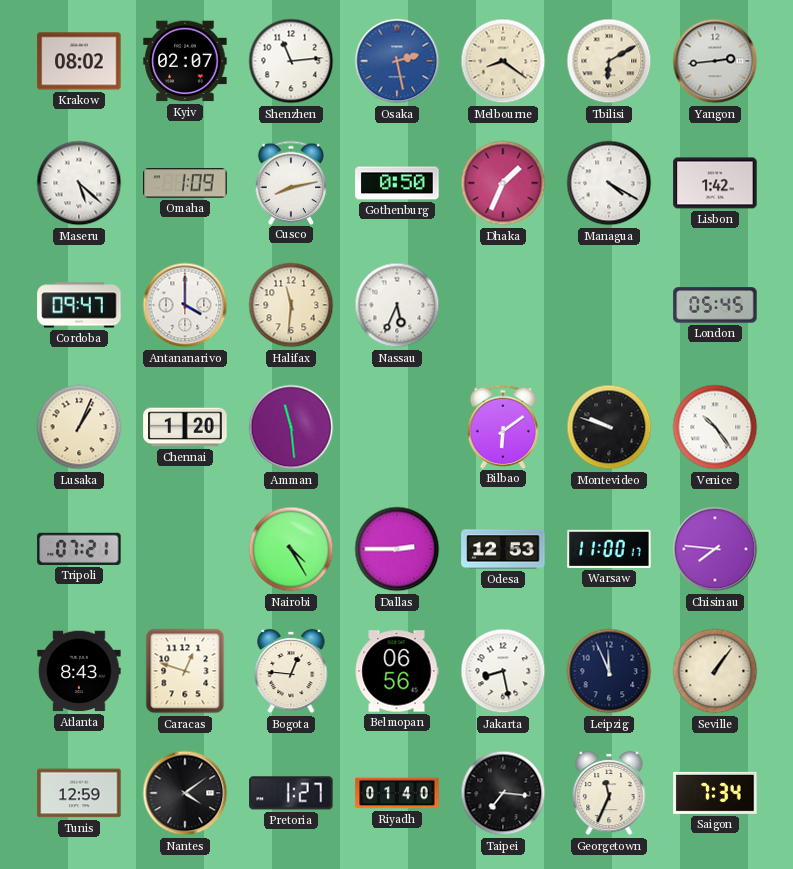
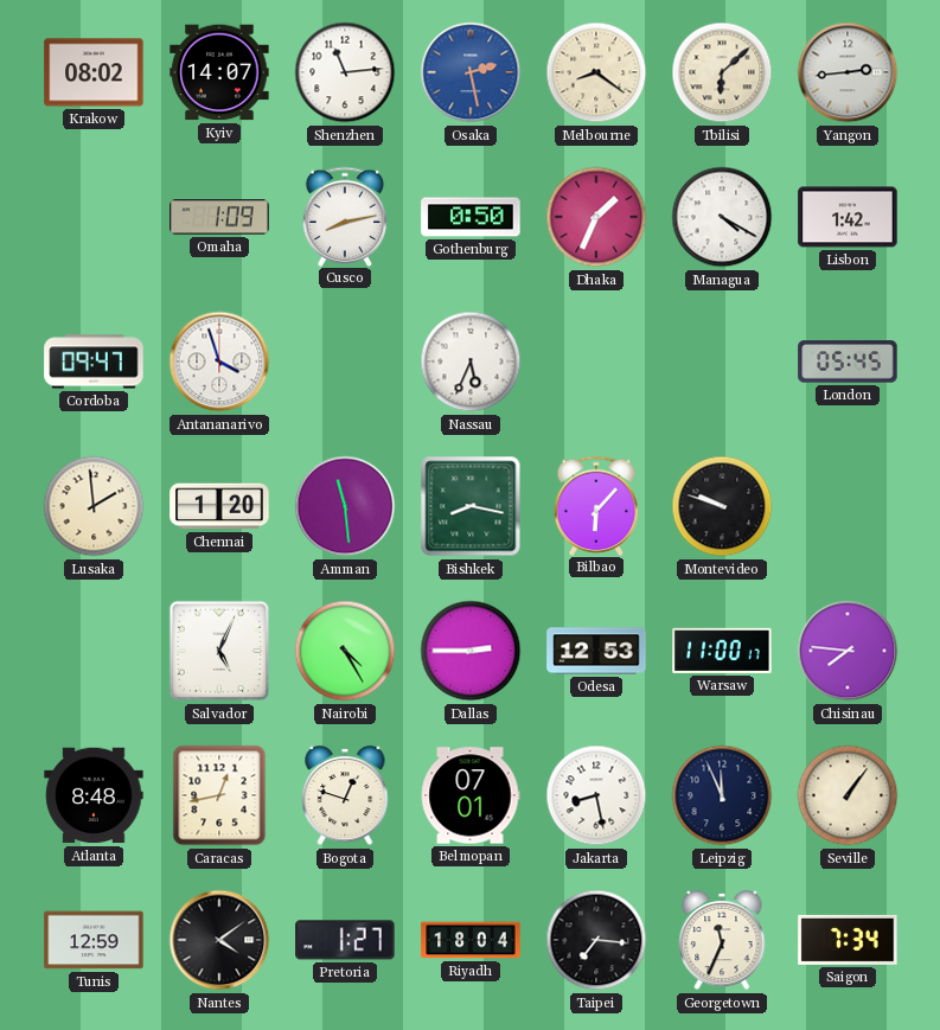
Kyiv: 02:07 -> 14:07
Tbilisi: 6:10 -> 6:08
Maseru: 5:22 -> none
Antananarivo: 4:00 -> 3:57
Halifax: 11:31 -> none
Lusaka: 1:04 -> 1:59
Bishkek: none -> 8:17
Bilbao: 6:09 -> 6:07
Venice: 10:24 -> none
Tripoli: 07:21 -> none
Salvador: none -> 5:04
Atlanta: 8:43 -> 8:48
Caracas: 12:48 -> 12:43
Bogota: 12:46 -> 12:48
Belmopan: 06:56 -> 07:01
Riyadh: 01:40 -> 18:04
